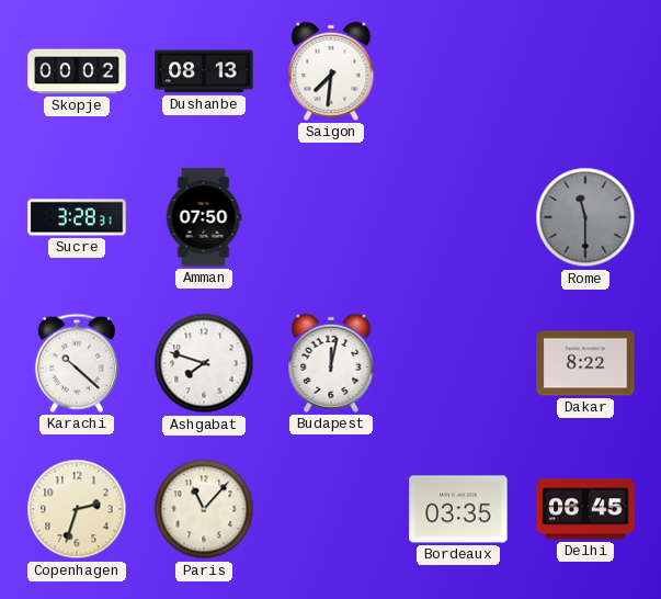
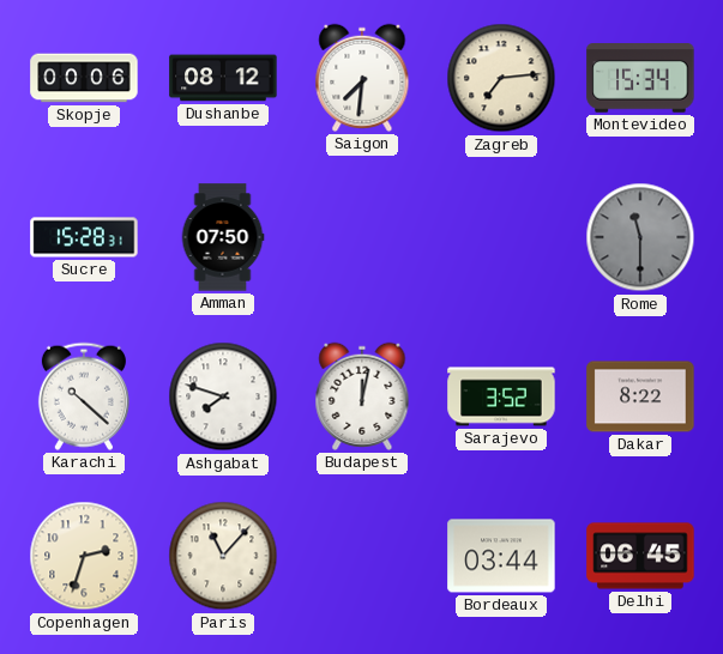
Skopje: 00:02 -> 00:06
Dushanbe: 08:13 -> 08:12
Zagreb: none -> 7:14
Montevideo: none -> 15:34
Sucre: 3:28 -> 15:28
Sarajevo: none -> 3:52
Bordeaux: 03:35 -> 03:44
